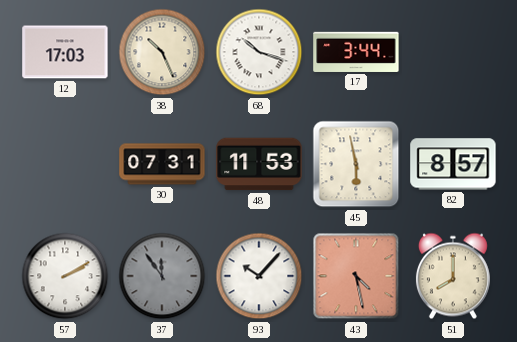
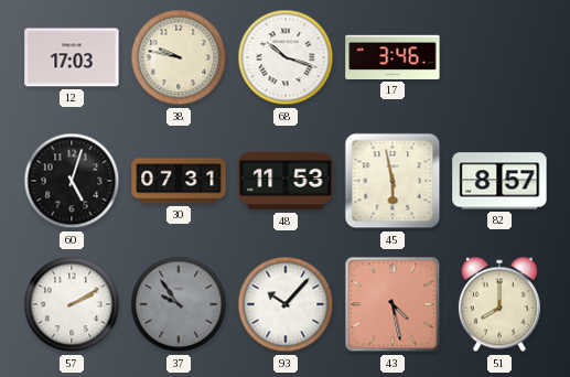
38: 10:26 -> 9:47
17: 3:44 -> 3:46
60: none -> 5:03
37: 11:54 -> 9:54
